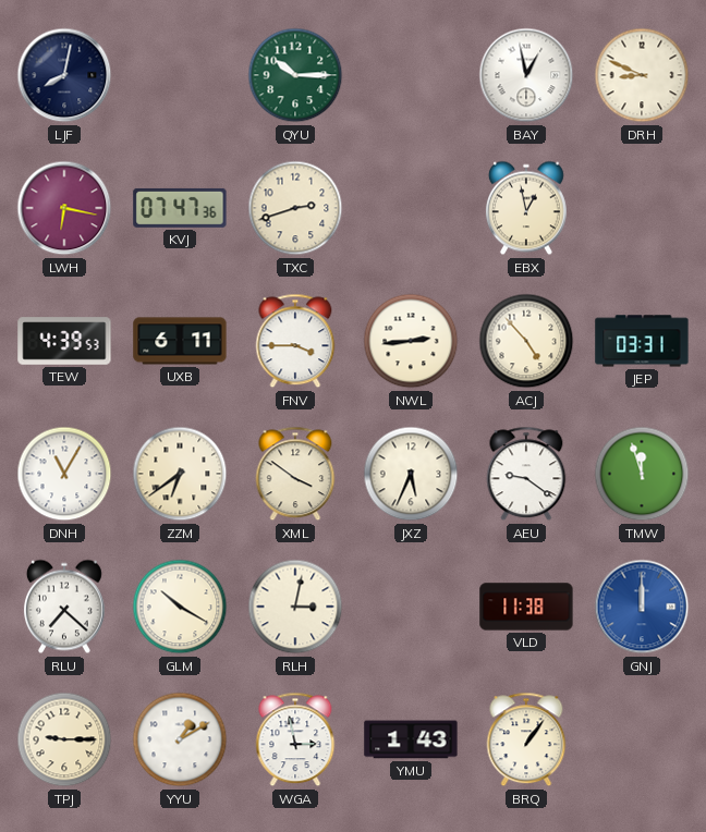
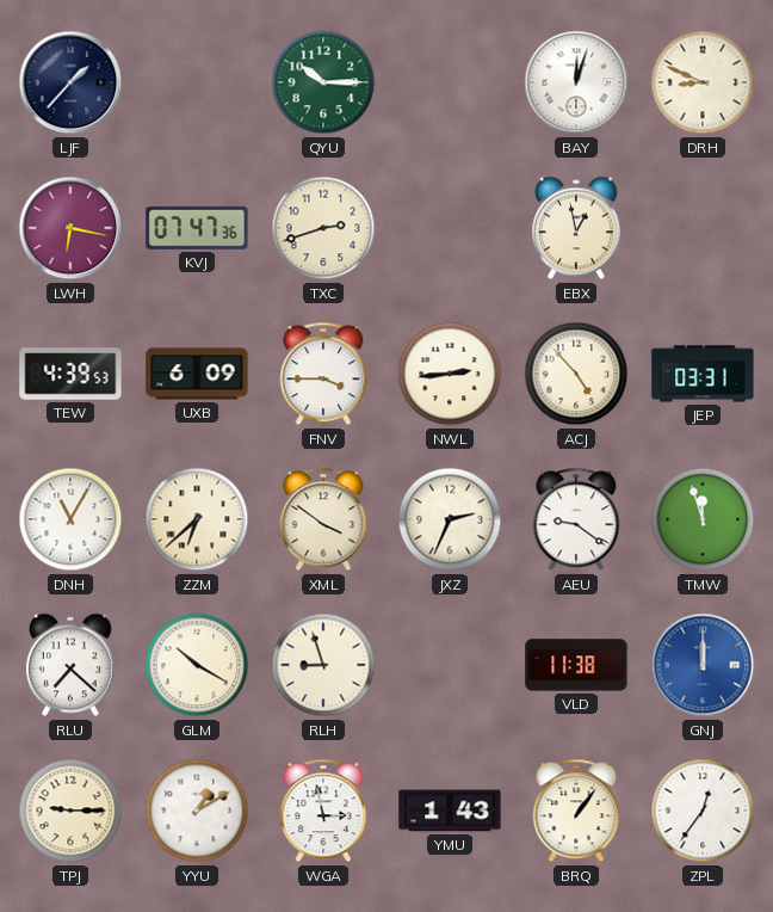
LJF: 8:02 -> 1:37
BAY: 12:58 -> 12:03
UXB: 6:11 -> 6:09
ZZM: 6:39 -> 6:38
JXZ: 5:34 -> 2:34
RLH: 3:02 -> 8:57
ZPL: none -> 12:36
